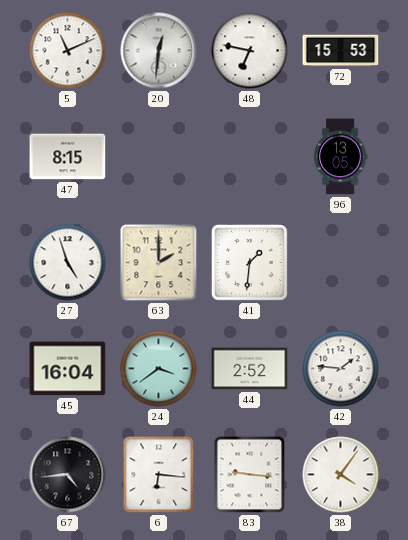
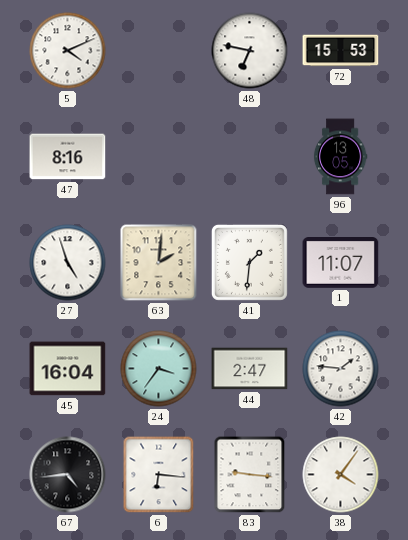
5: 11:11 -> 4:11
20: 12:31 -> none
47: 8:15 -> 8:16
63: 2:00 -> 2:01
1: none -> 11:07
24: 3:39 -> 3:36
44: 2:52 -> 2:47
